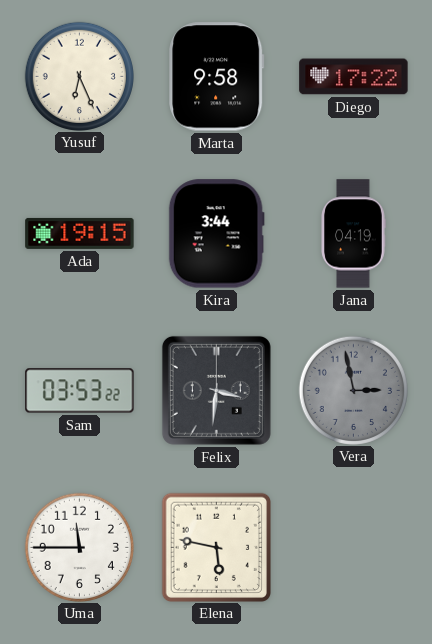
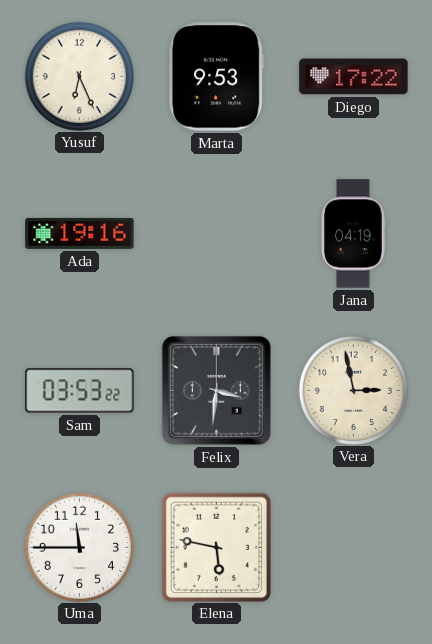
Marta: 9:58 -> 9:53
Ada: 19:15 -> 19:16
Kira: 3:44 -> none
Vera dial: grey -> cream
